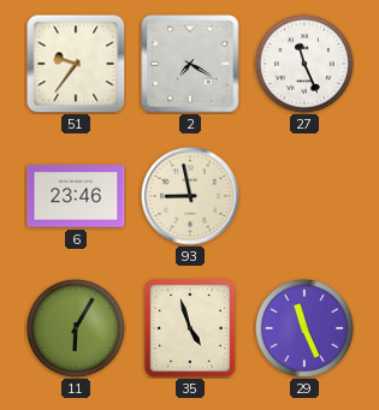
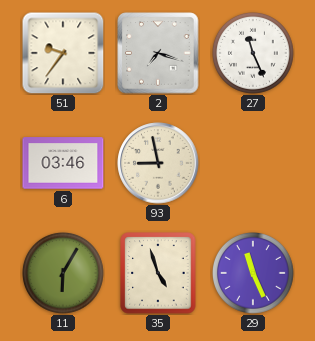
2: 7:20 -> 7:18
6: 23:46 -> 03:46
